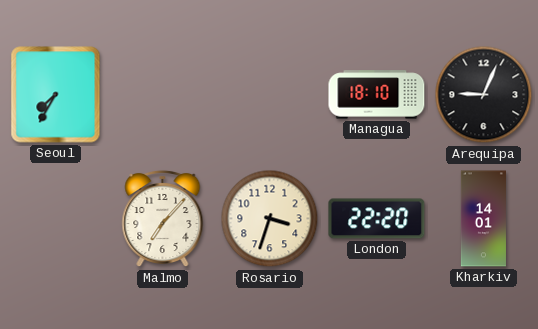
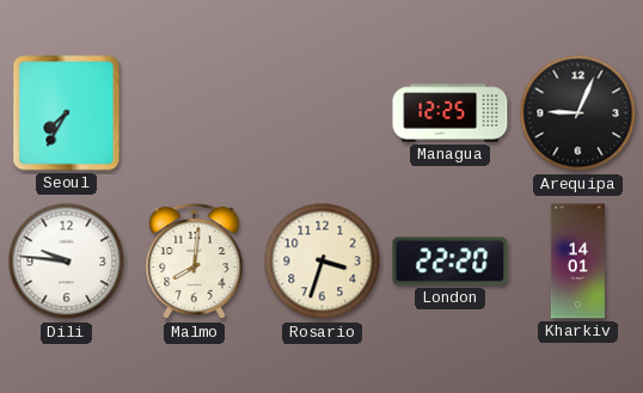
Managua: 18:10 -> 12:25
Dili: none -> 9:46
Malmo: 7:07 -> 8:01
